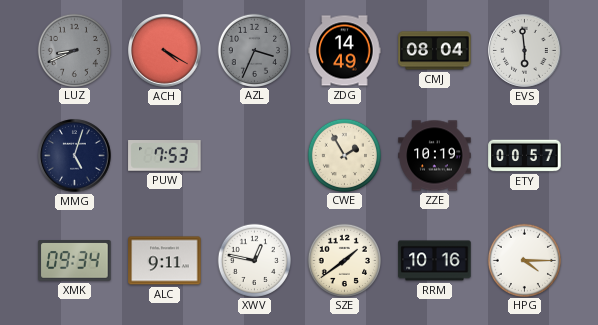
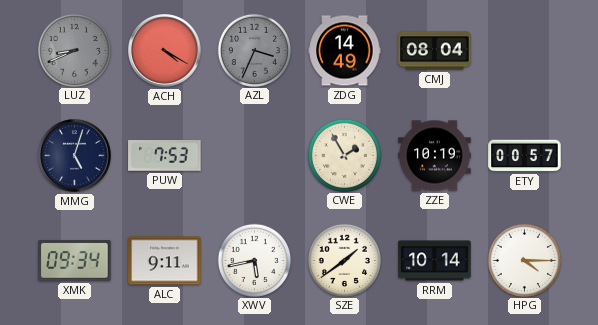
EVS: 5:59 -> none
XWV: 12:47 -> 5:43
RRM: 10:16 -> 10:14
